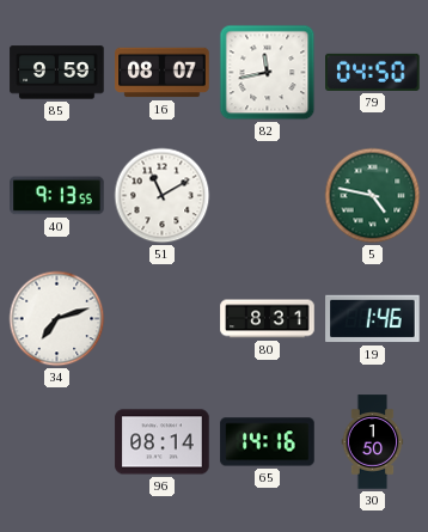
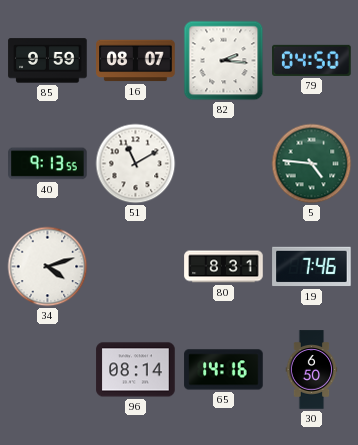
82: 11:43 -> 2:16
5: 4:47 -> 4:46
34: 7:12 -> 4:12
19: 1:46 -> 7:46
30: 1:50 -> 6:50
